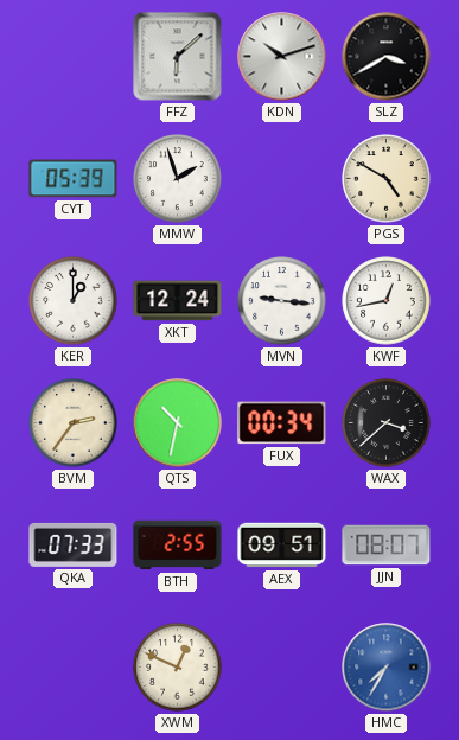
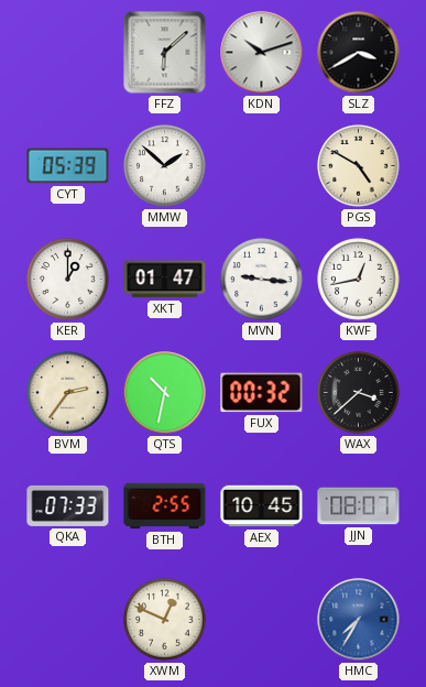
MMW: 1:57 -> 1:52
XKT: 12:24 -> 01:47
FUX: 00:34 -> 00:32
AEX: 09:51 -> 10:45
